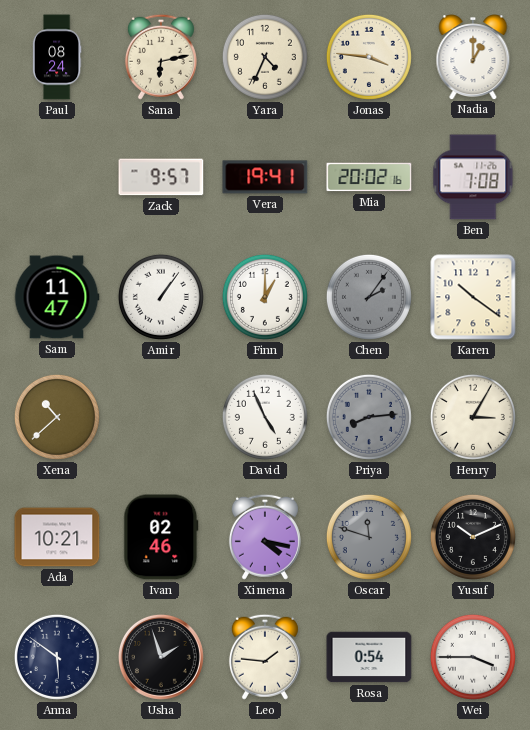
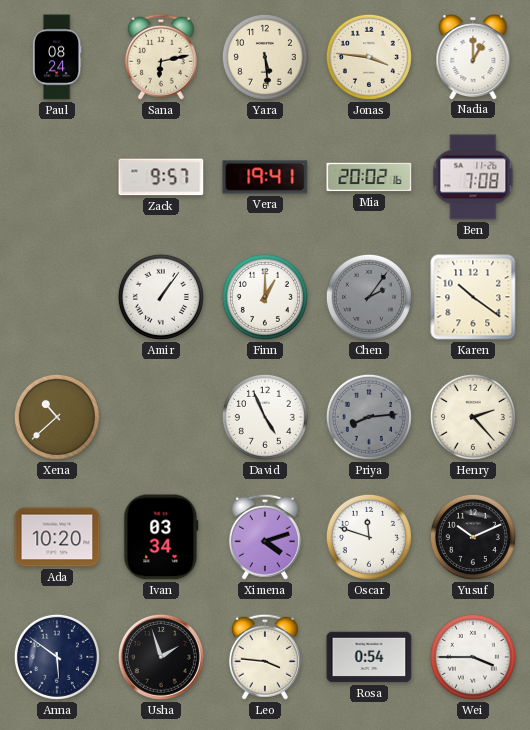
Yara: 4:34 -> 5:29
Sam: 11:47 -> none
Henry: 3:05 -> 2:23
Ada: 10:21 -> 10:20
Ivan: 02:46 -> 03:34
Ximena: 4:17 -> 4:12
Oscar dial: grey -> white
Leo: 1:46 -> 3:46
